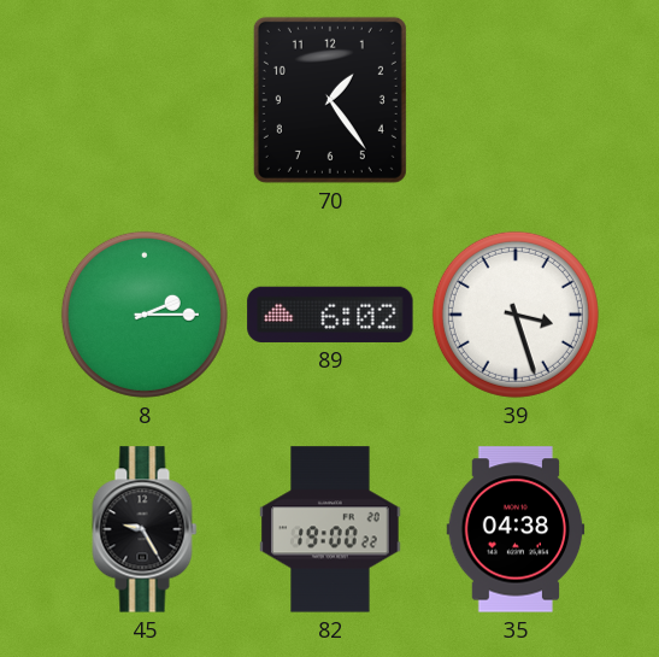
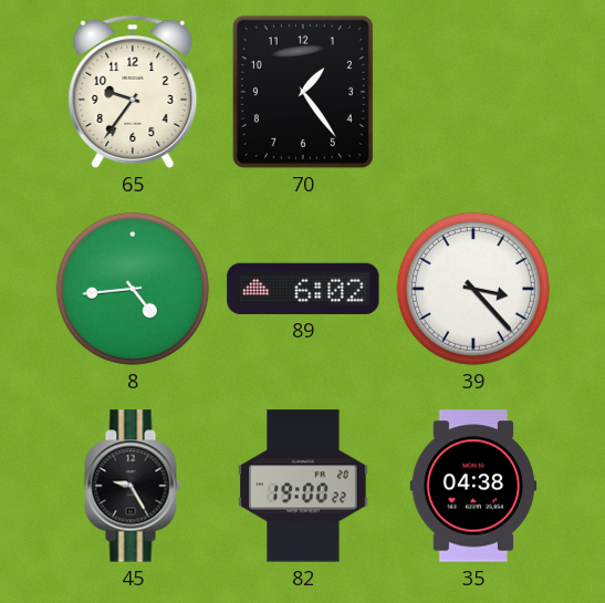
65: none -> 9:36
8: 2:15 -> 4:44
39: 3:27 -> 3:23
